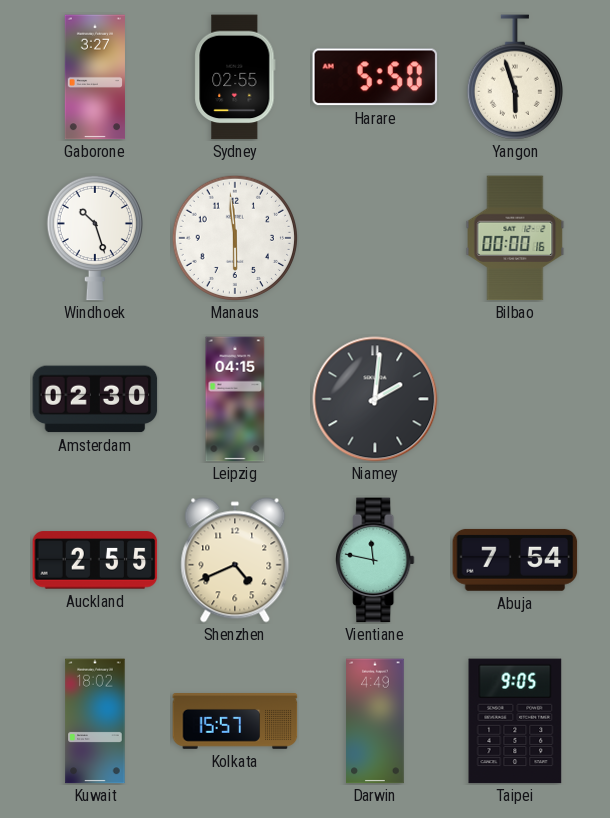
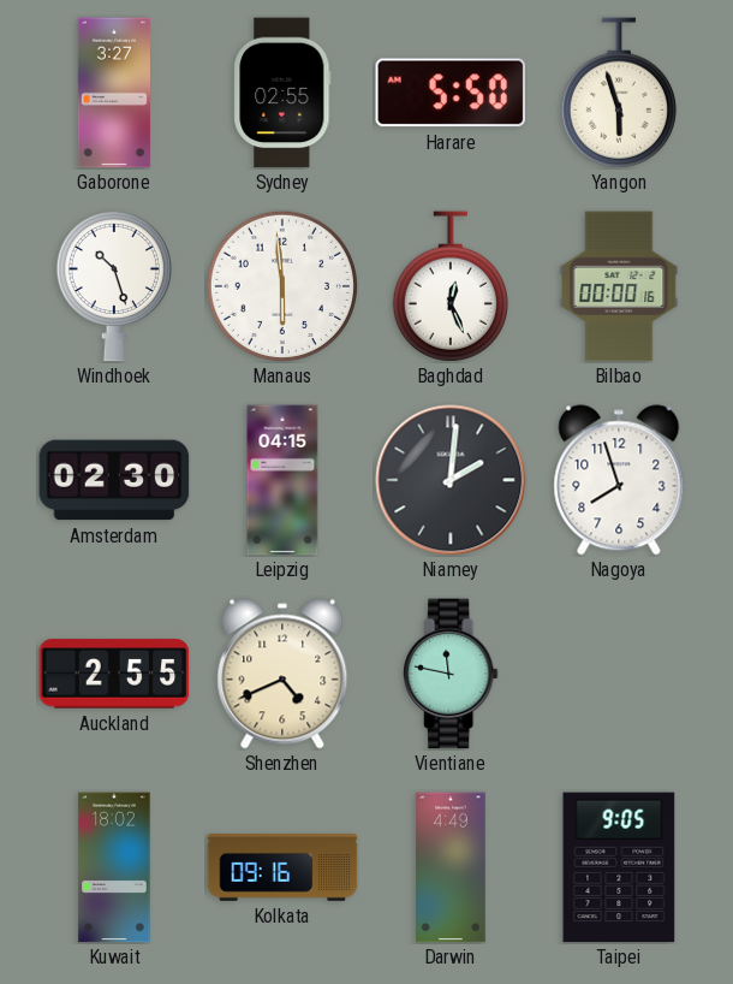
Baghdad: none -> 12:26
Nagoya: none -> 7:57
Abuja: 7:54 -> none
Kolkata: 15:57 -> 09:16
